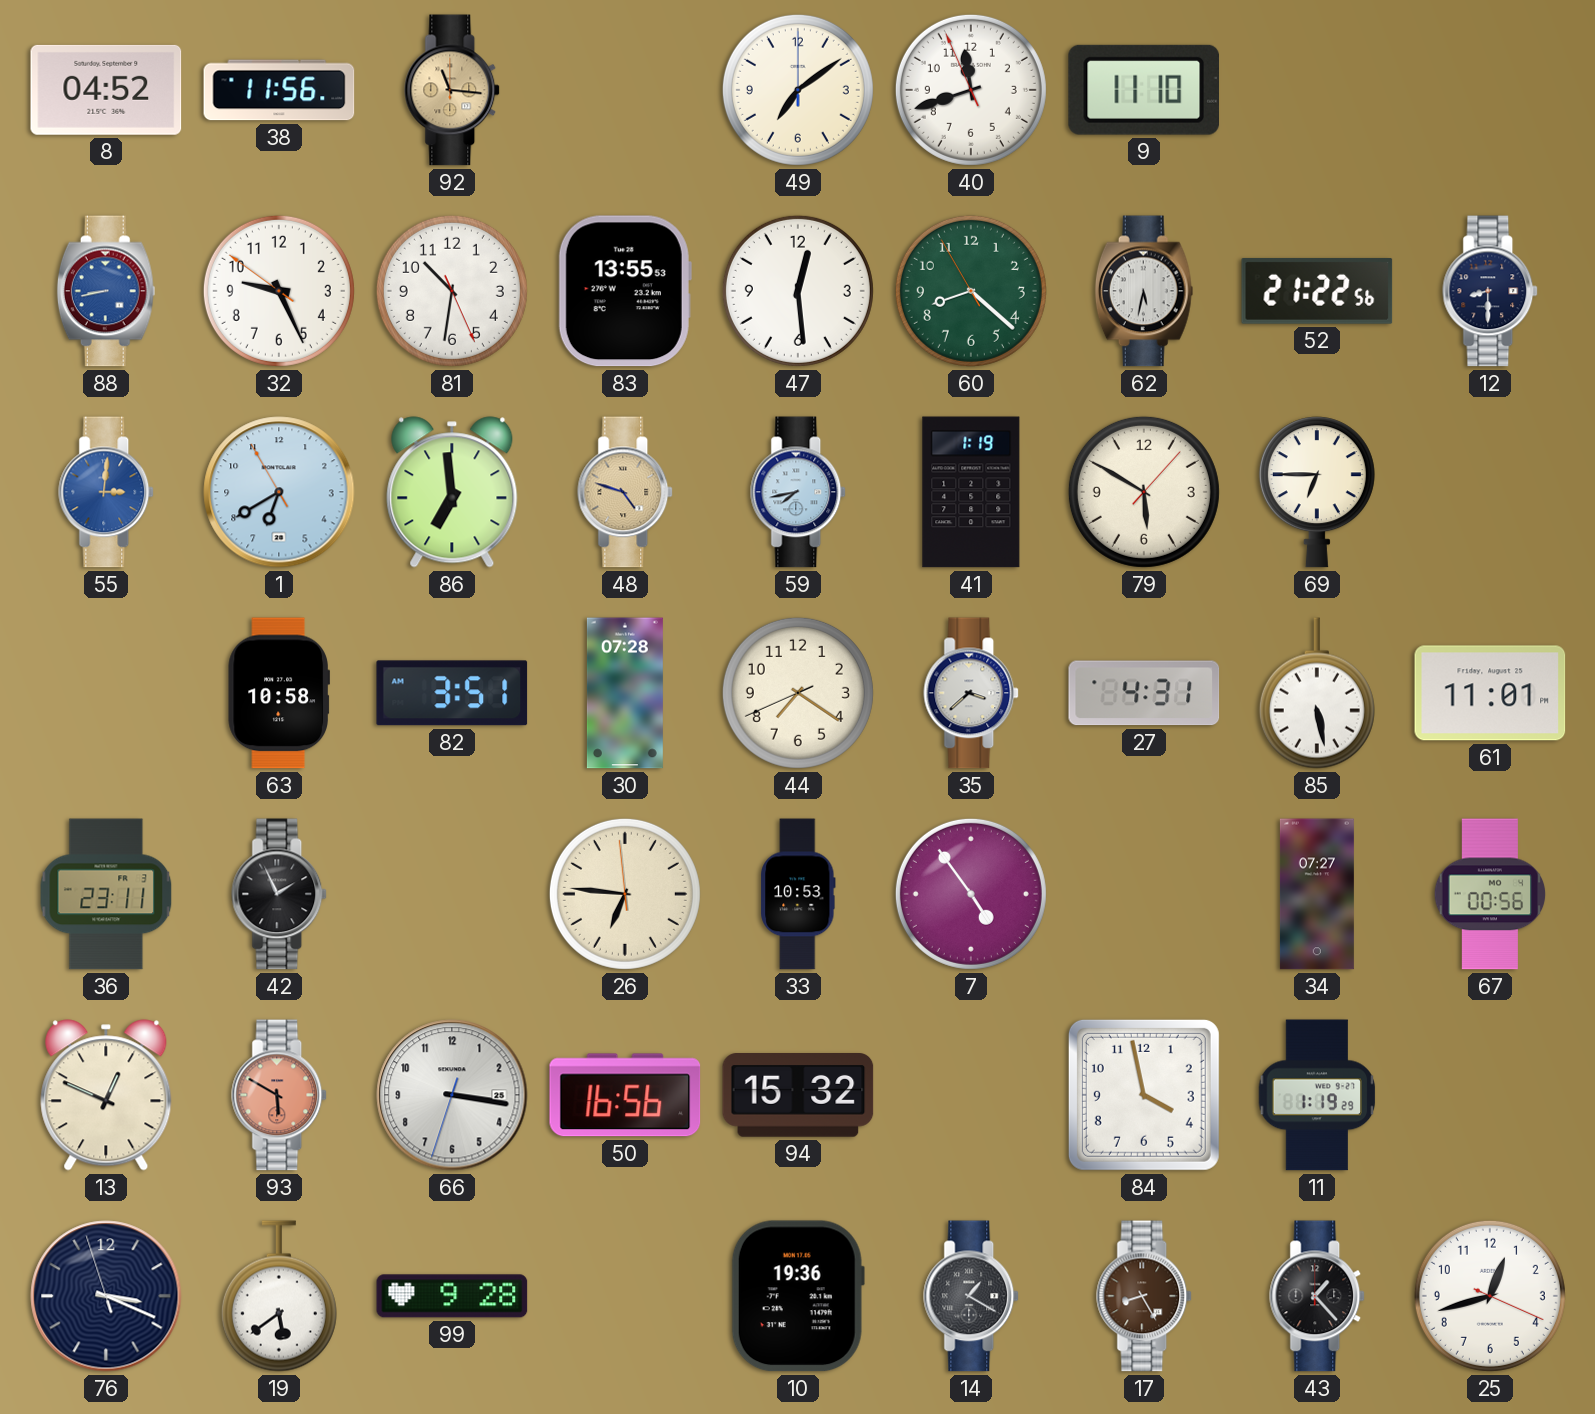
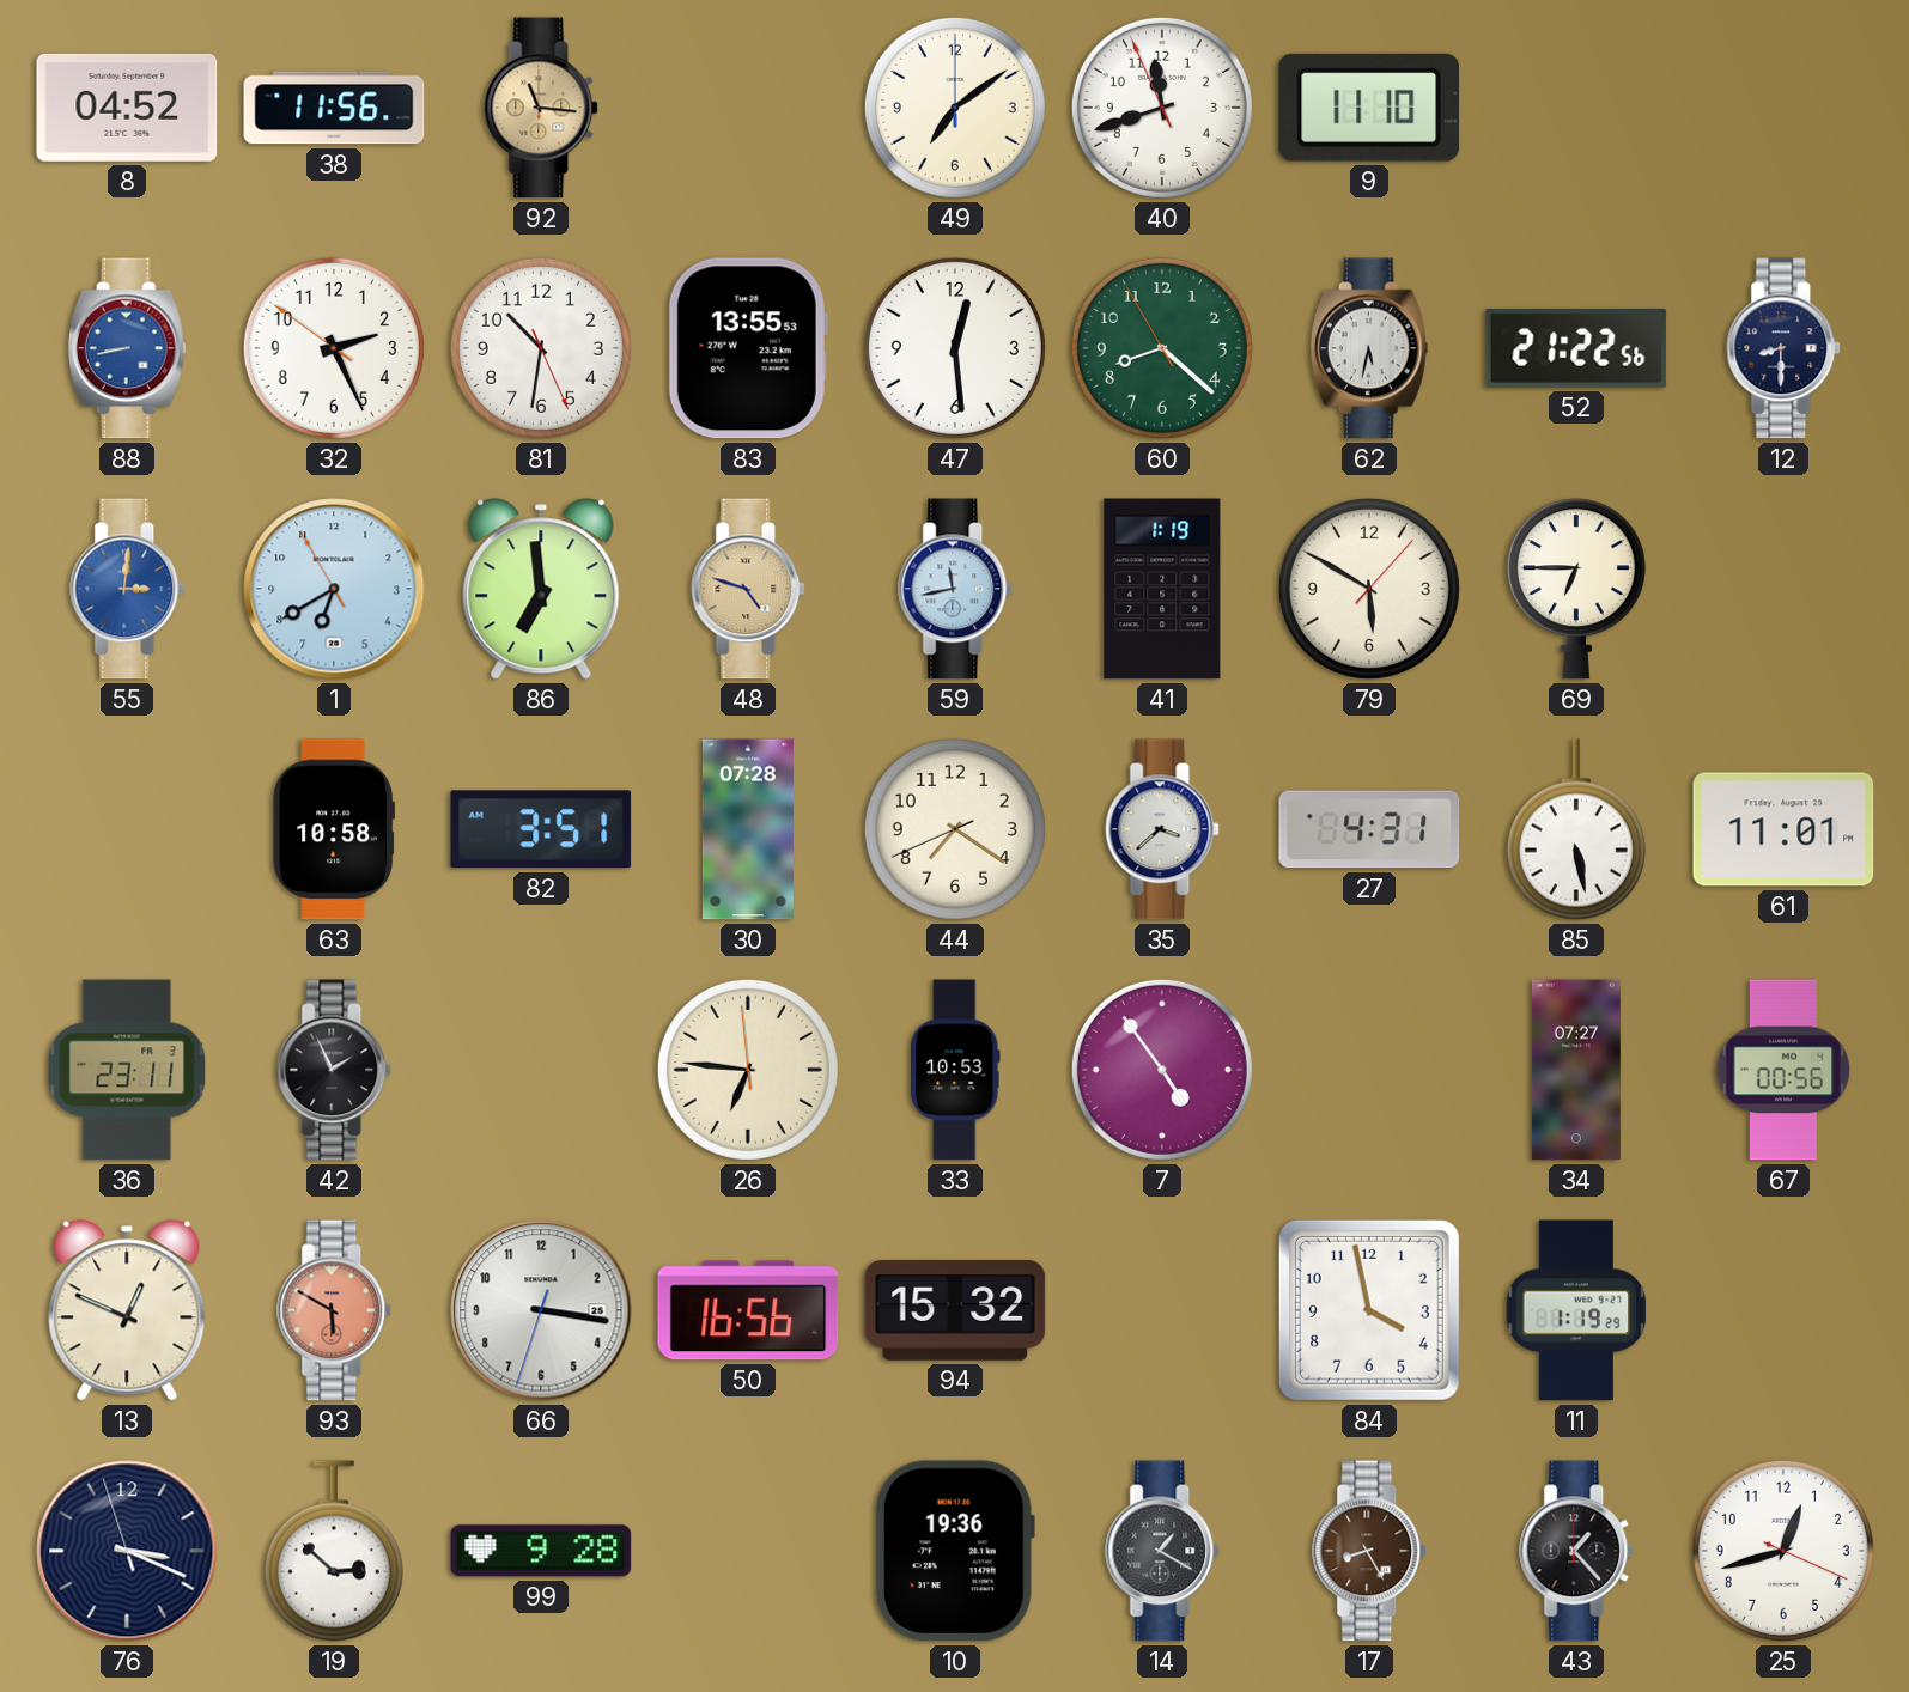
32: 9:25 -> 2:25
59: 7:43 -> 11:43
19: 5:39 -> 2:52
